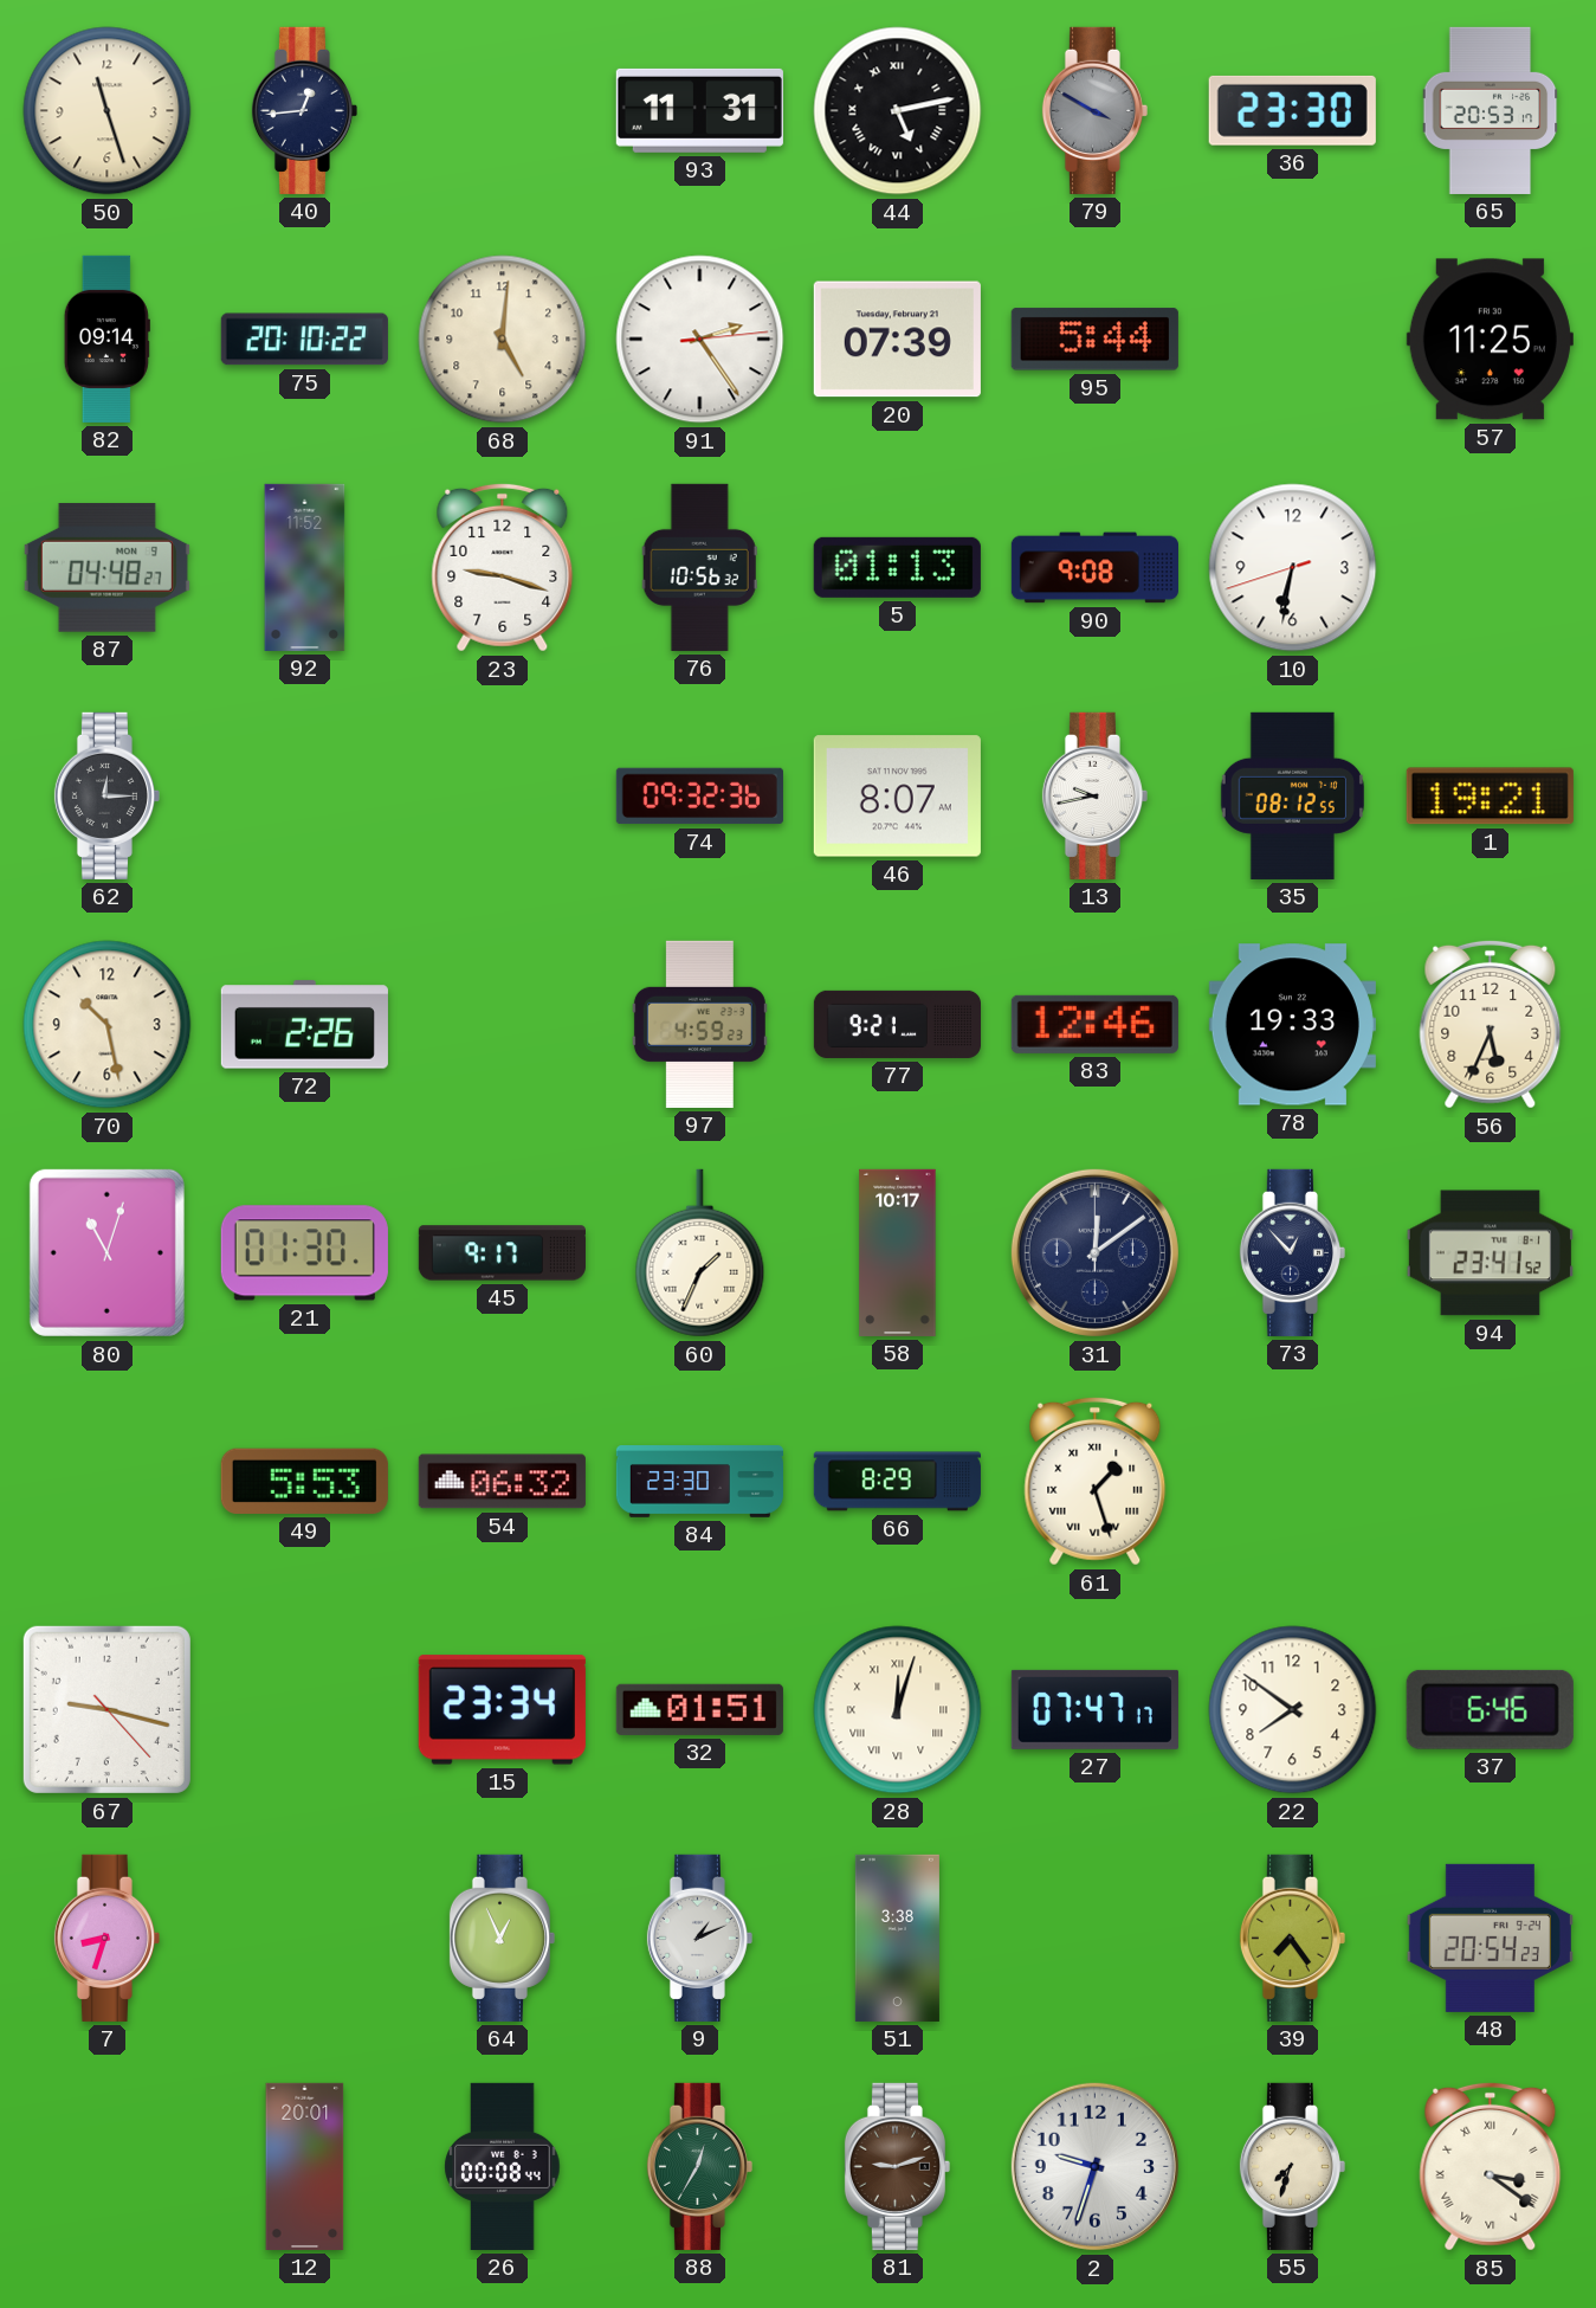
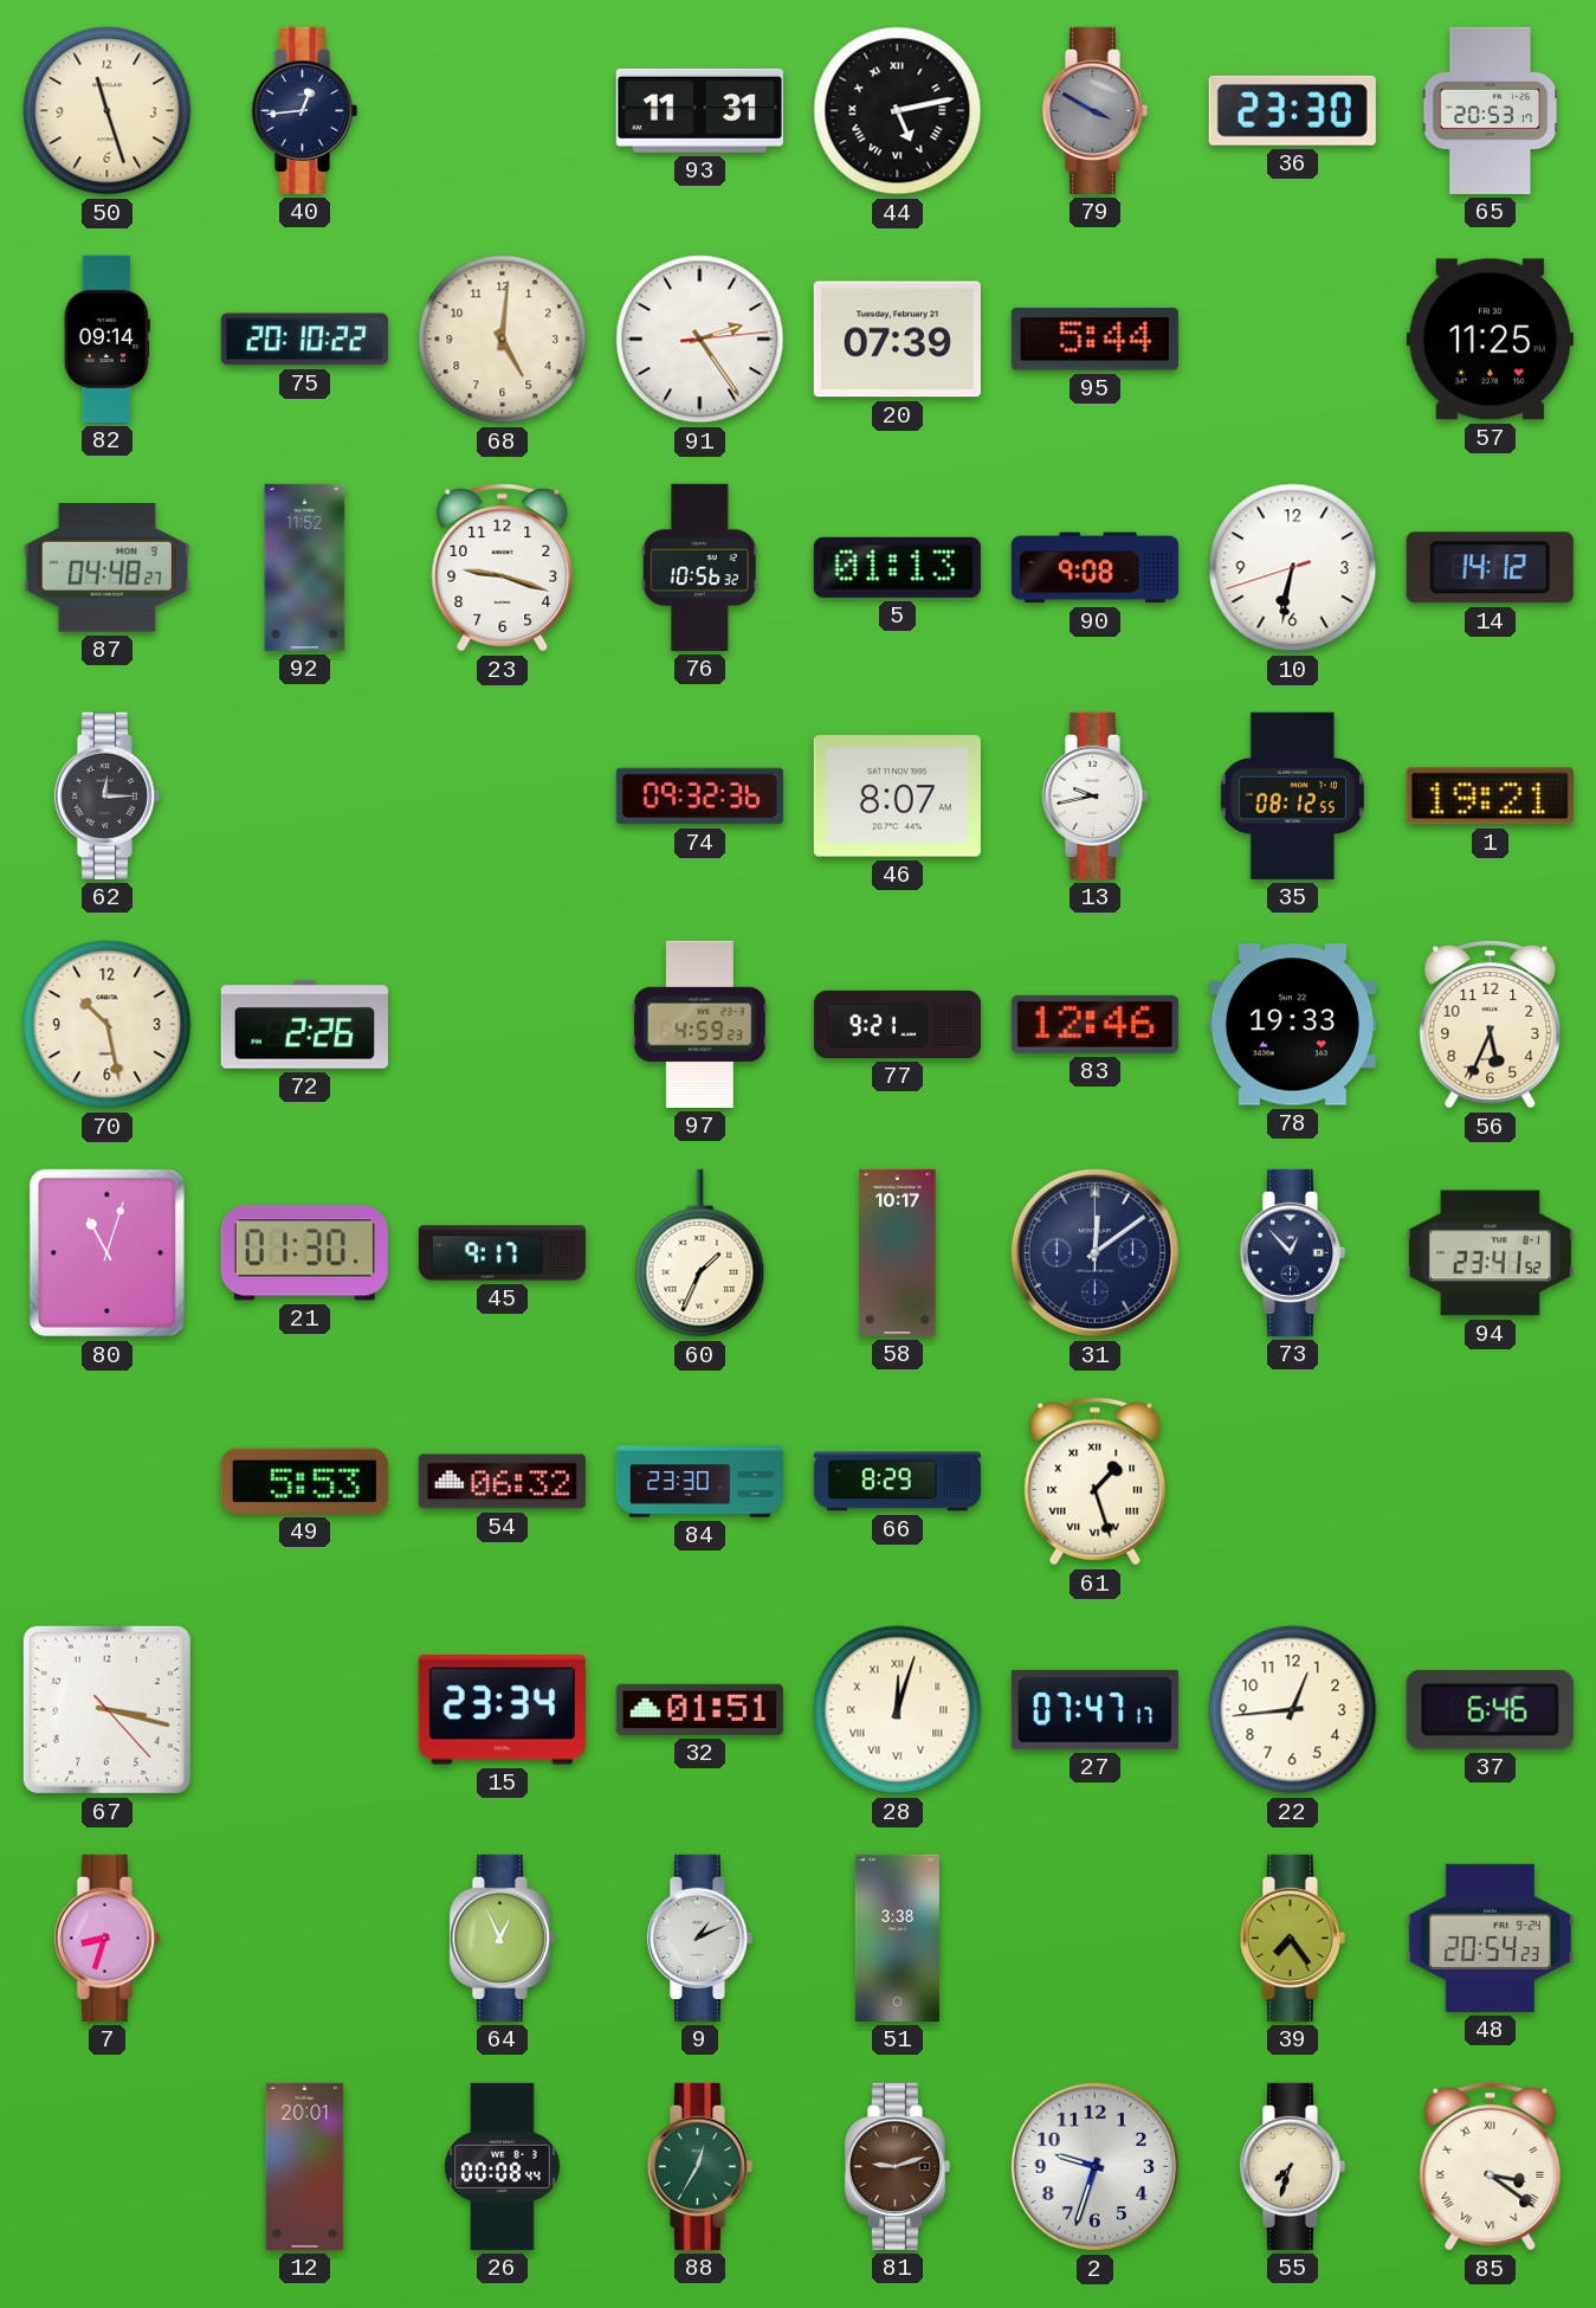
14: none -> 14:12
67: 9:17 -> 3:17
22: 7:51 -> 12:44
